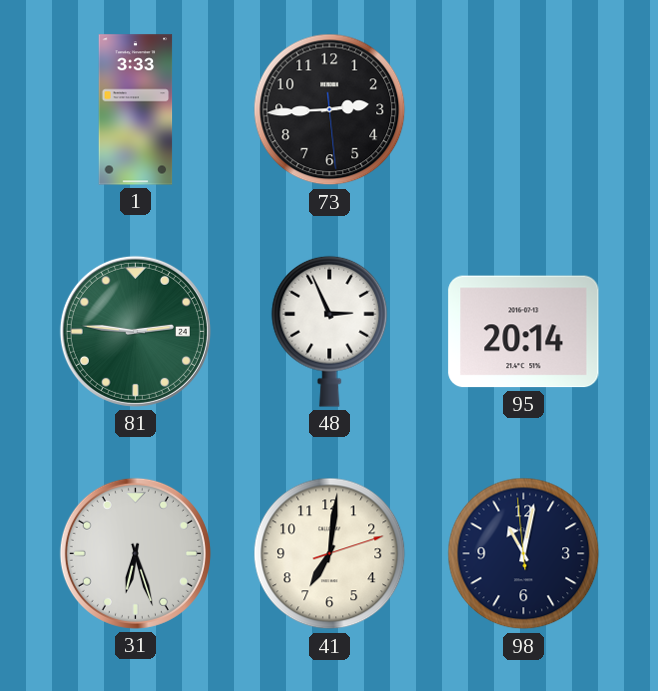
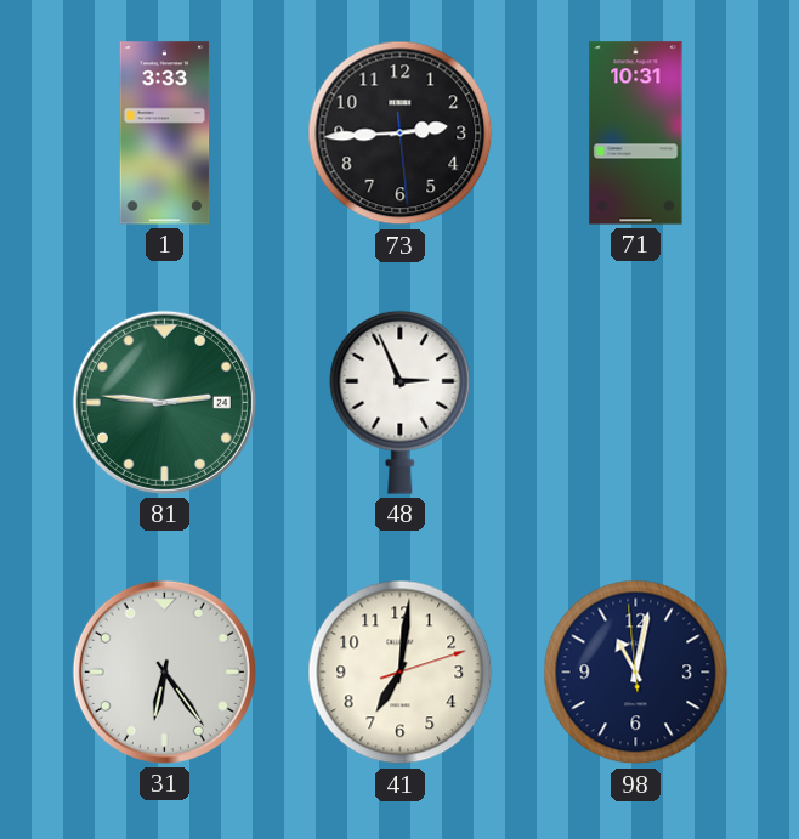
71: none -> 10:31
95: 20:14 -> none
31: 6:27 -> 6:24
